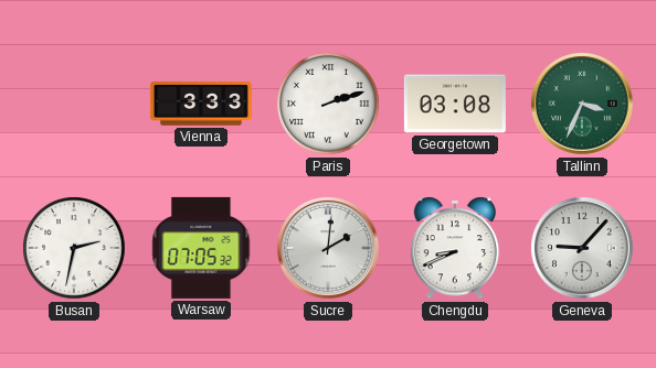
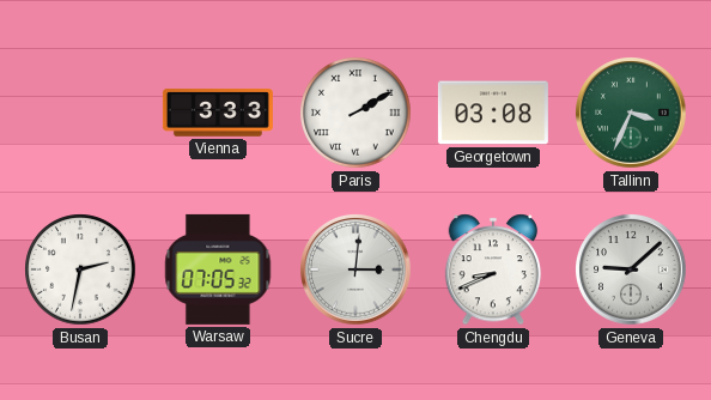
Paris: 2:12 -> 2:10
Sucre: 2:01 -> 3:01
Geneva: 9:07 -> 9:08
